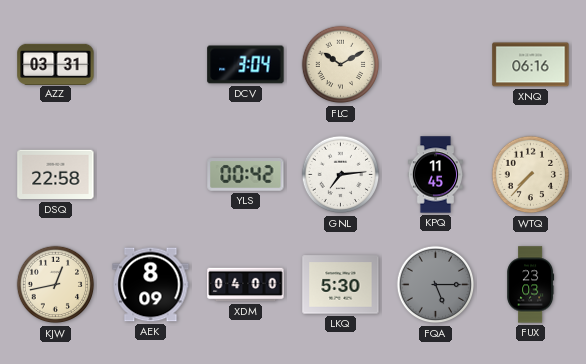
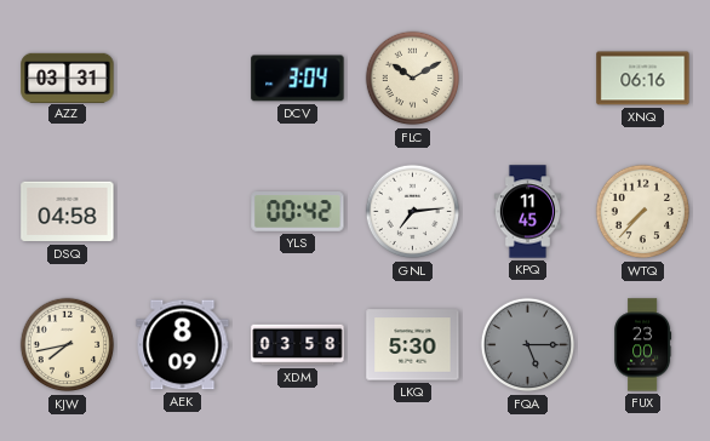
DSQ: 22:58 -> 04:58
KJW: 12:43 -> 7:43
XDM: 04:00 -> 03:58
FUX: 23:03 -> 23:00
